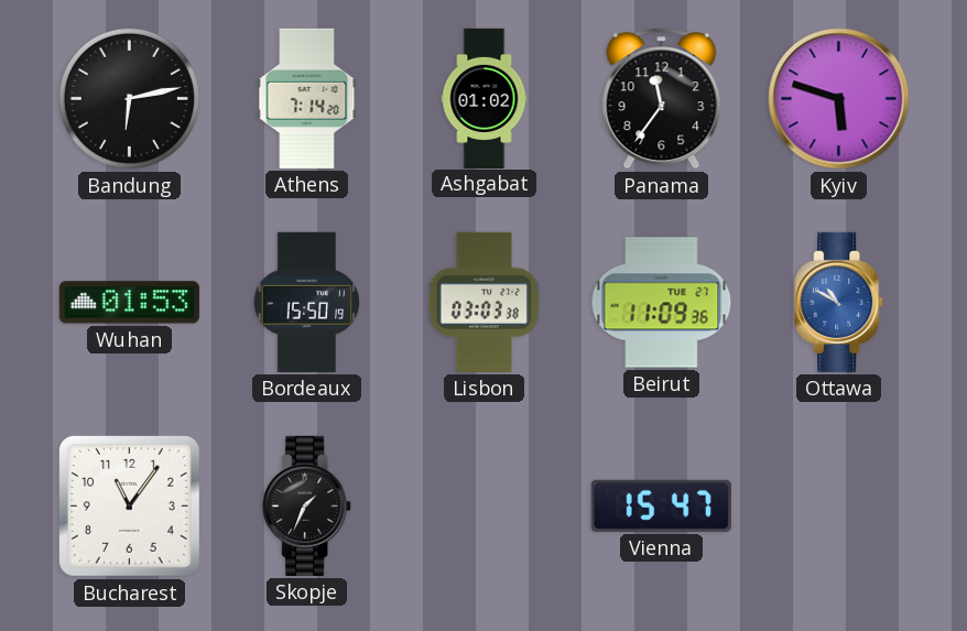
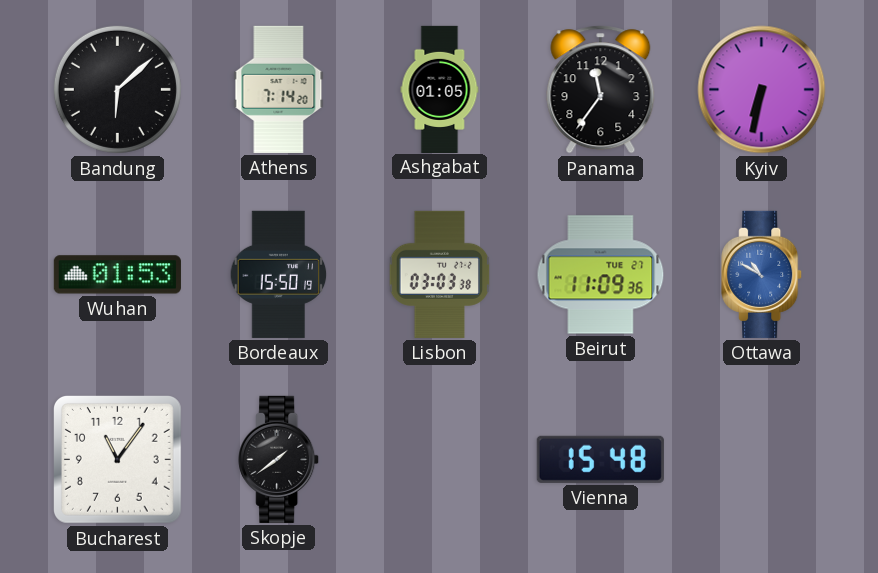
Bandung: 6:13 -> 6:08
Ashgabat: 01:02 -> 01:05
Kyiv: 5:48 -> 6:32
Skopje: 1:34 -> 1:39
Vienna: 15:47 -> 15:48
